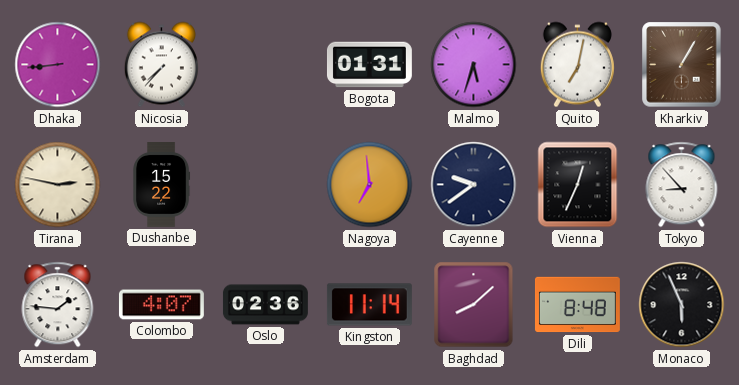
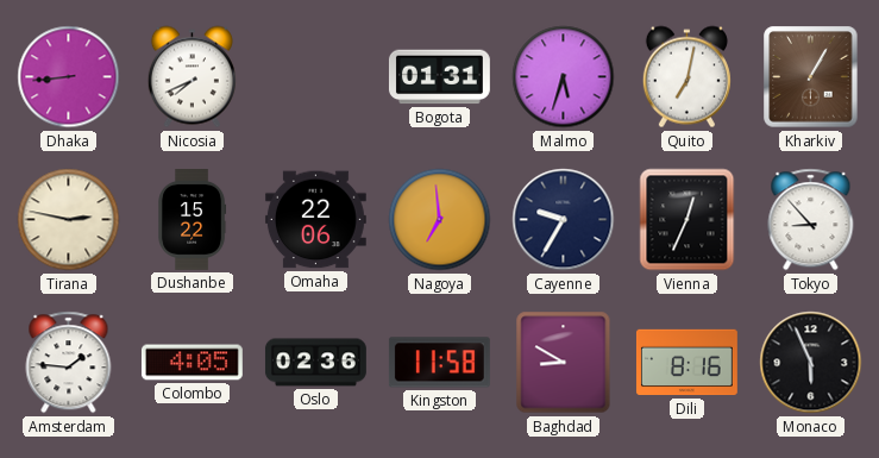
Nicosia: 7:37 -> 7:41
Omaha: none -> 22:06
Cayenne: 9:39 -> 9:35
Colombo: 4:07 -> 4:05
Kingston: 11:14 -> 11:58
Baghdad: 8:08 -> 8:50
Dili: 8:48 -> 8:16
